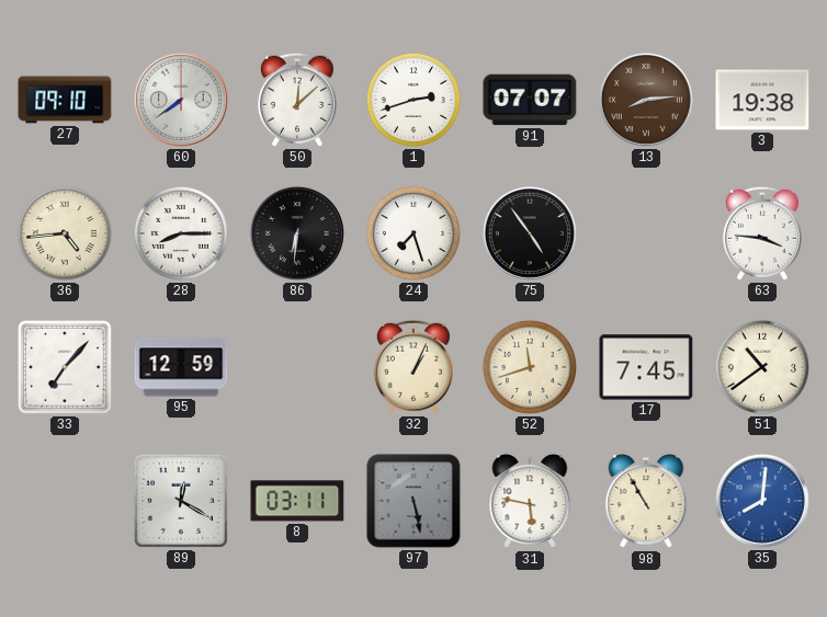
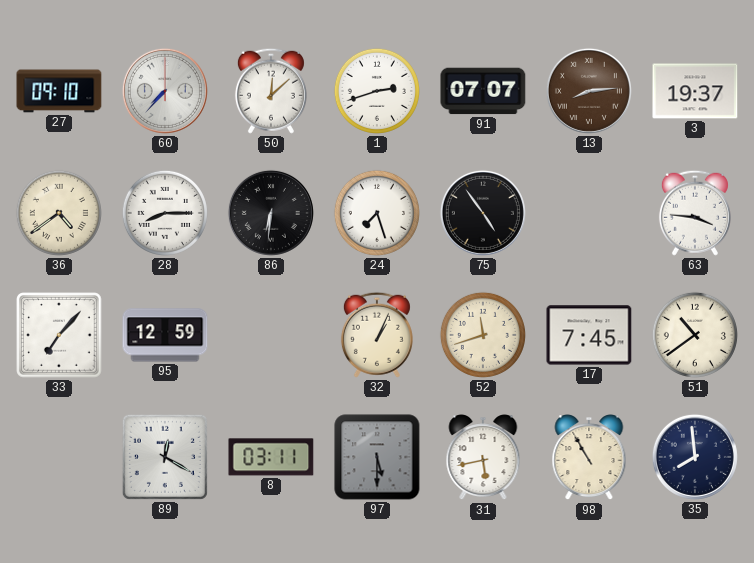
60: 7:39 -> 7:37
3: 19:38 -> 19:37
36: 4:44 -> 4:39
97: 5:28 -> 5:30
31: 5:47 -> 5:43
35: 8:01 -> 7:59
35 dial: blue -> navy
